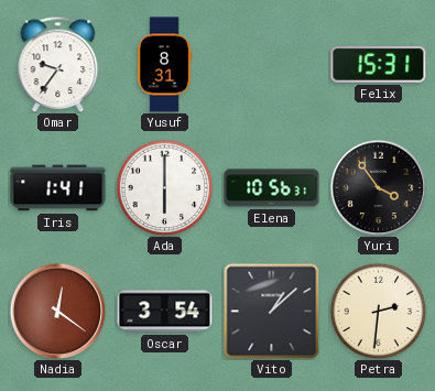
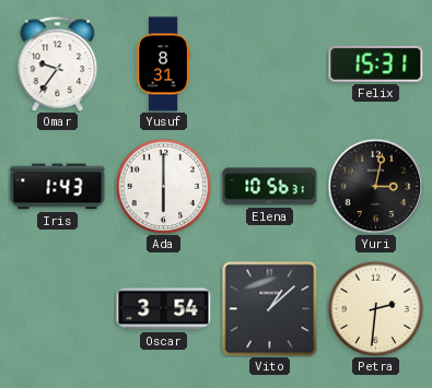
Iris: 1:41 -> 1:43
Yuri: 3:54 -> 3:02
Nadia: 12:21 -> none
